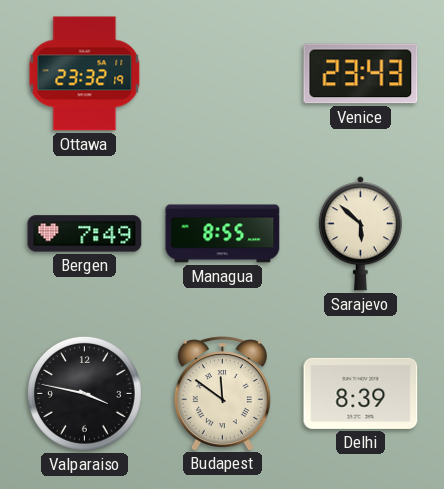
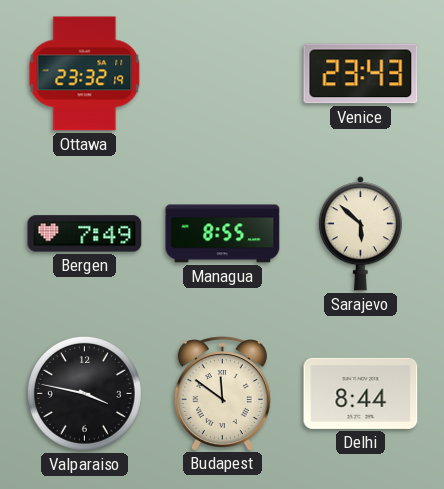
Delhi: 8:39 -> 8:44
